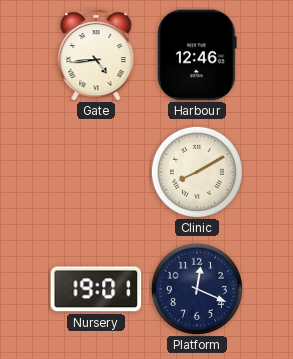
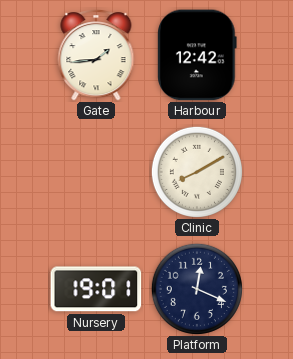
Gate: 4:44 -> 1:44
Harbour: 12:46 -> 12:42
